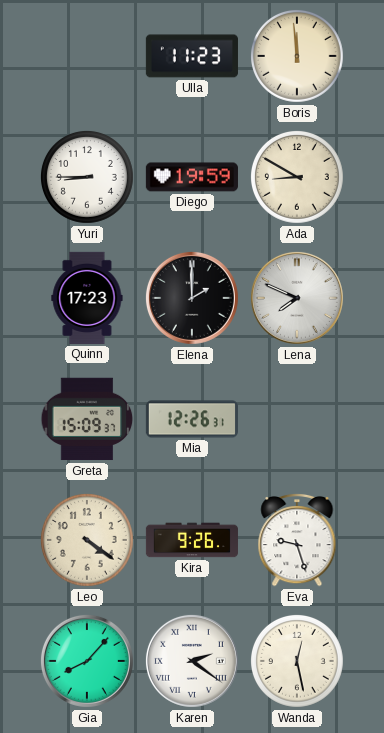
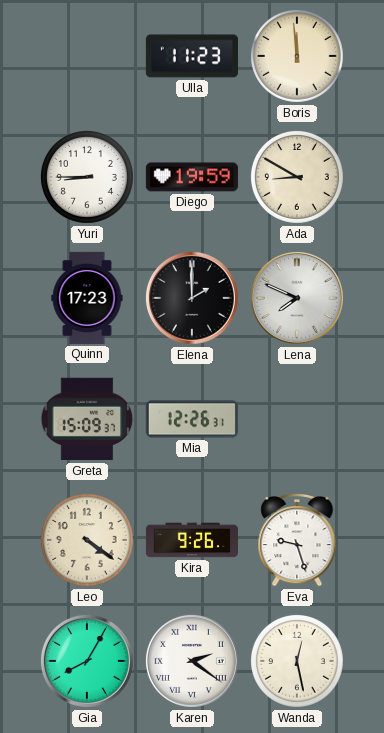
Gia: 8:07 -> 8:05
